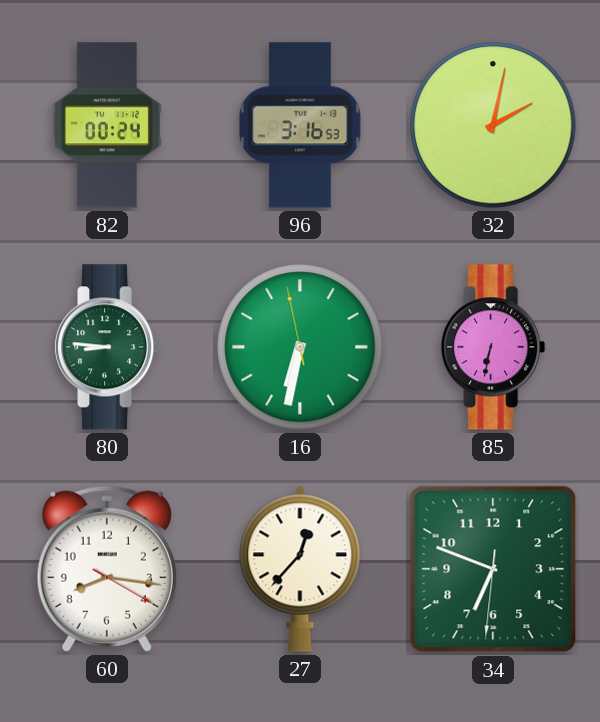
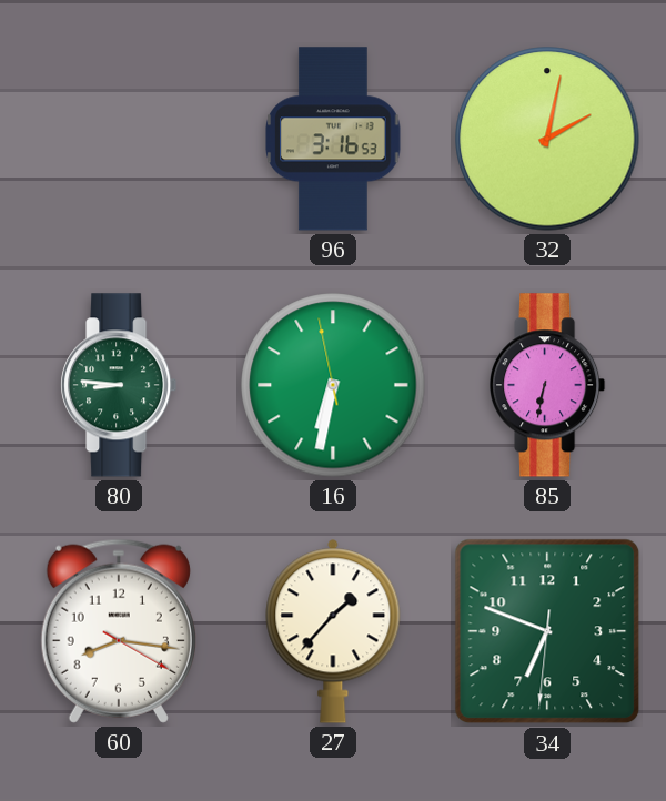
82: 00:24 -> none
27: 12:37 -> 1:37
